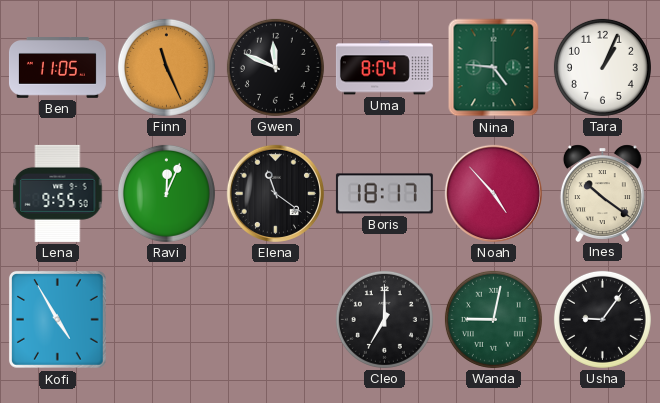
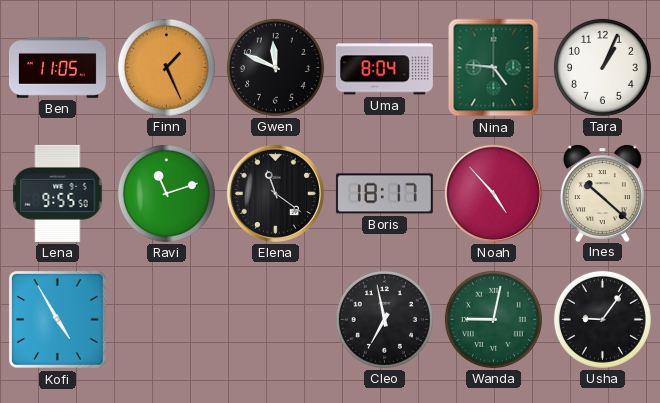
Finn: 11:26 -> 1:26
Ravi: 12:04 -> 11:12
Ines: 10:21 -> 10:22
Cleo: 7:00 -> 6:58
